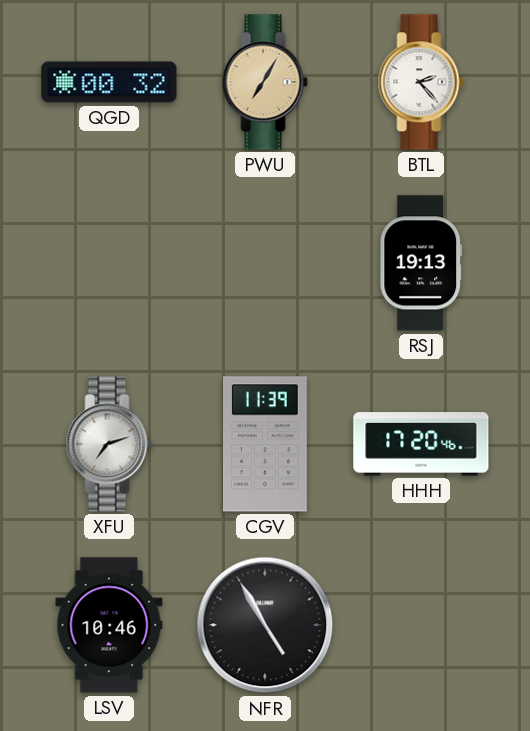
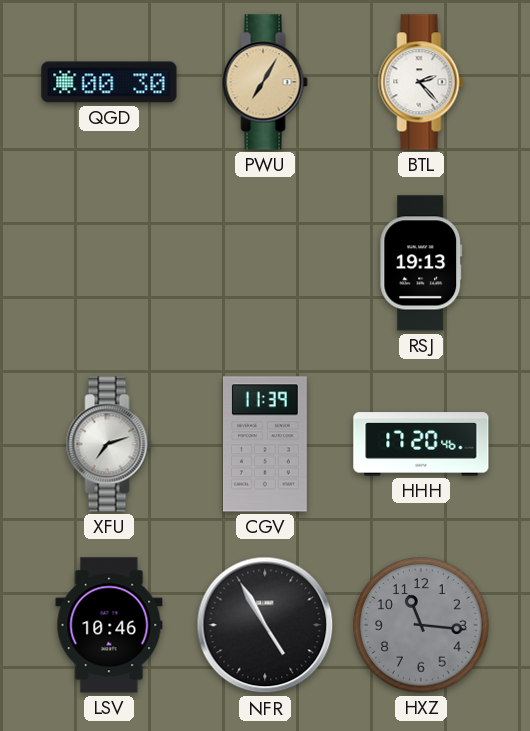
QGD: 00:32 -> 00:30
HXZ: none -> 11:16
